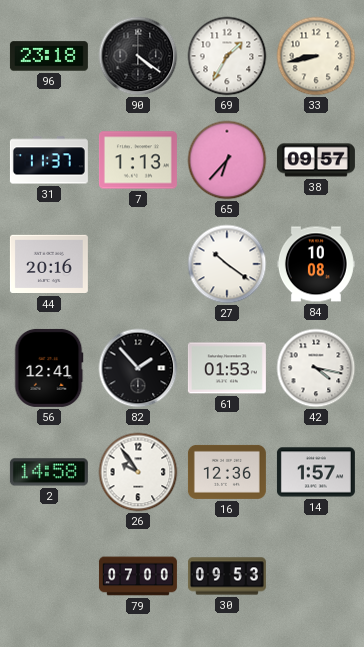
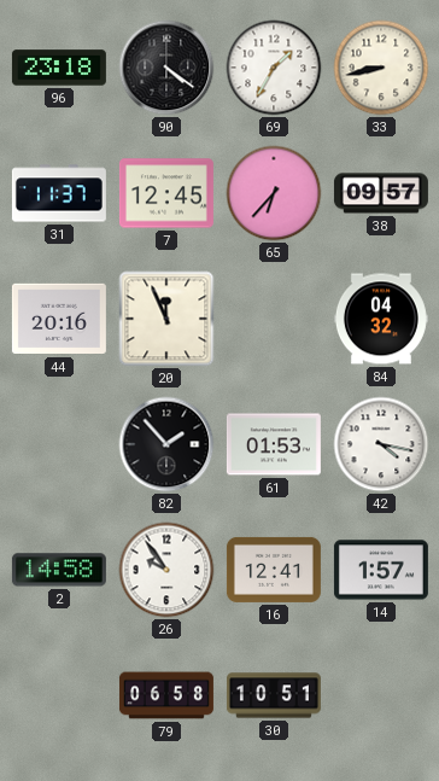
7: 1:13 -> 12:45
20: none -> 11:56
27: 10:21 -> none
84: 10:08 -> 04:32
56: 12:41 -> none
16: 12:36 -> 12:41
79: 07:00 -> 06:58
30: 09:53 -> 10:51
